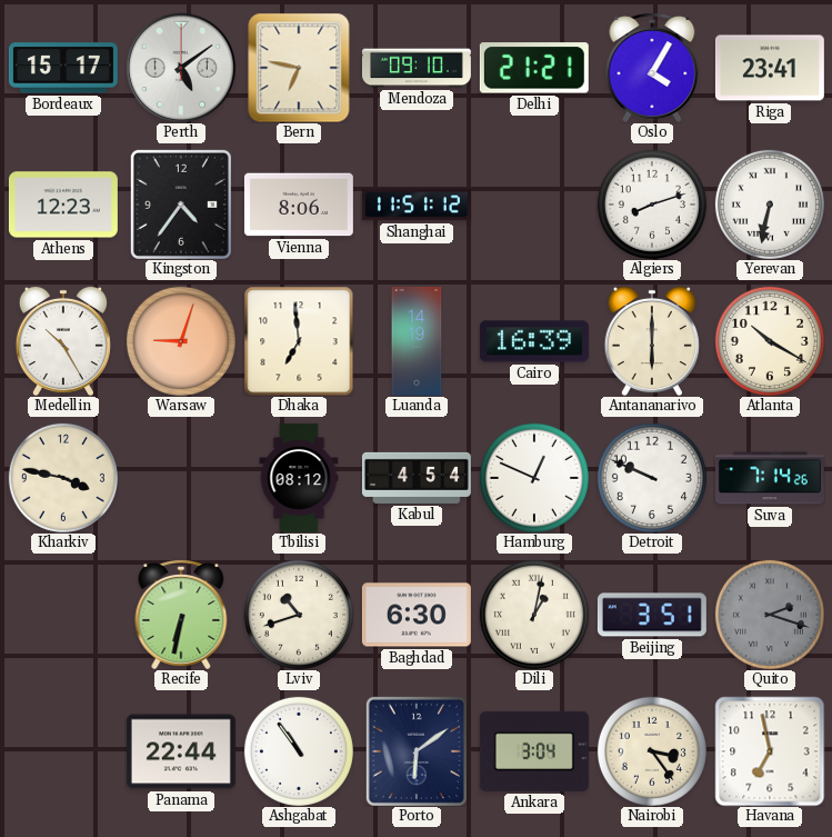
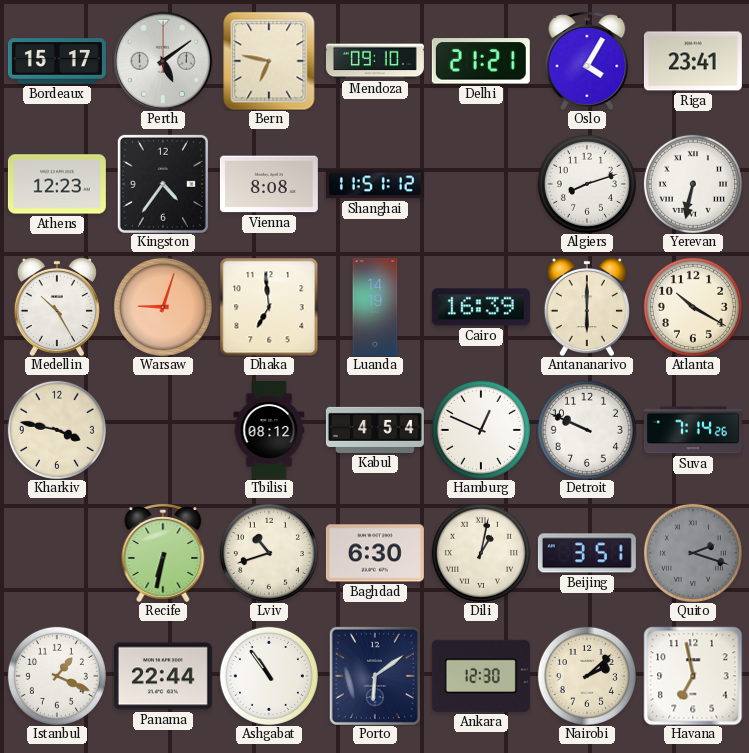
Vienna: 8:06 -> 8:08
Istanbul: none -> 1:19
Ankara: 3:04 -> 12:30
Nairobi: 3:24 -> 2:08
